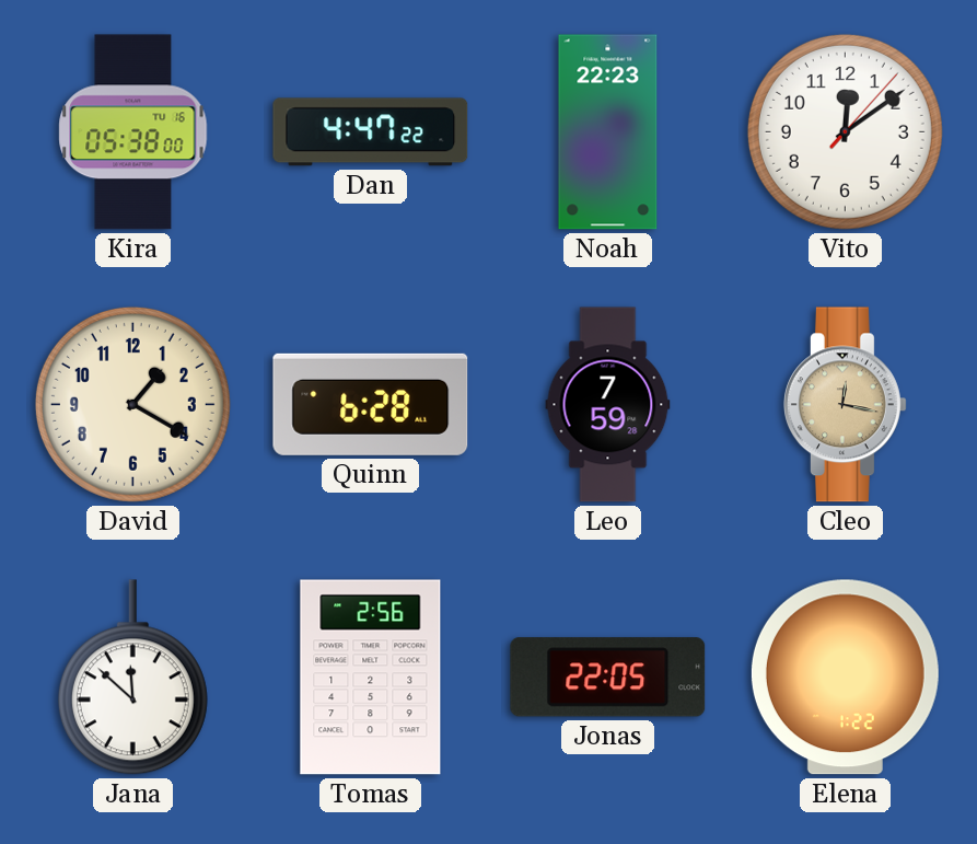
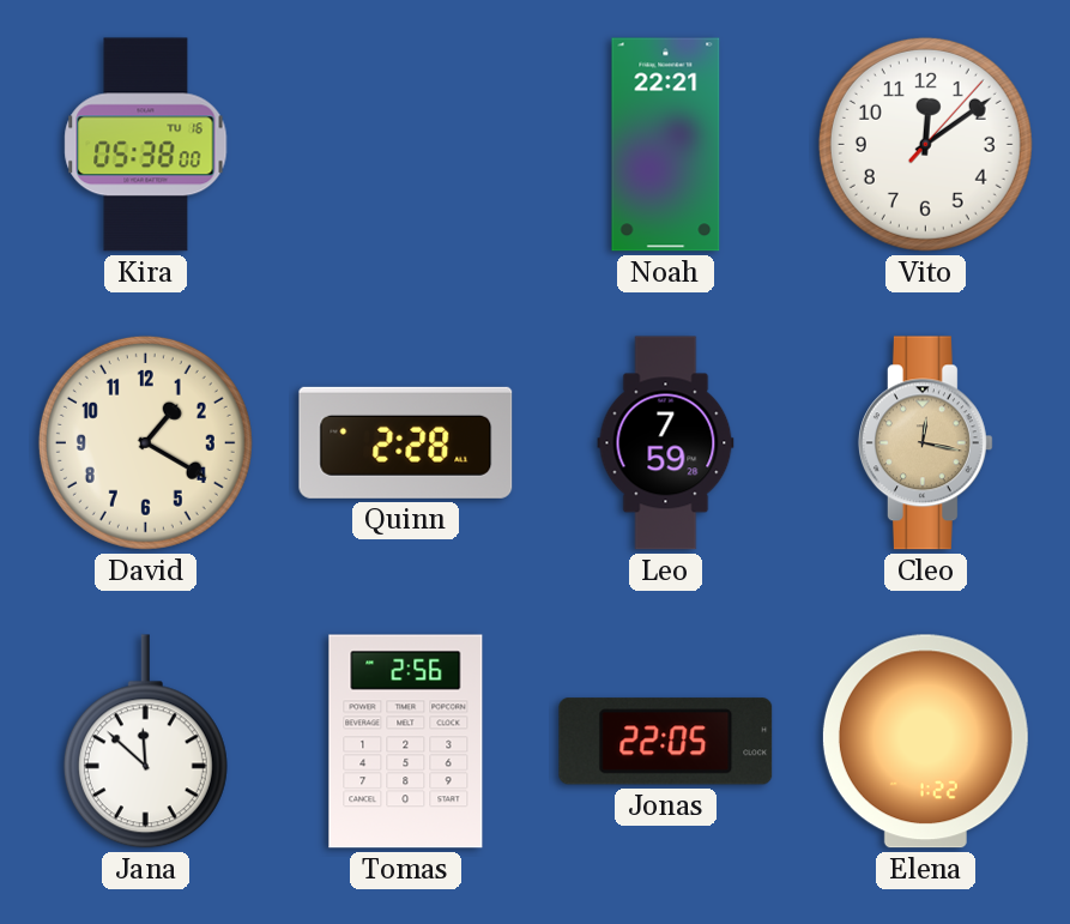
Dan: 4:47 -> none
Noah: 22:23 -> 22:21
Quinn: 6:28 -> 2:28
